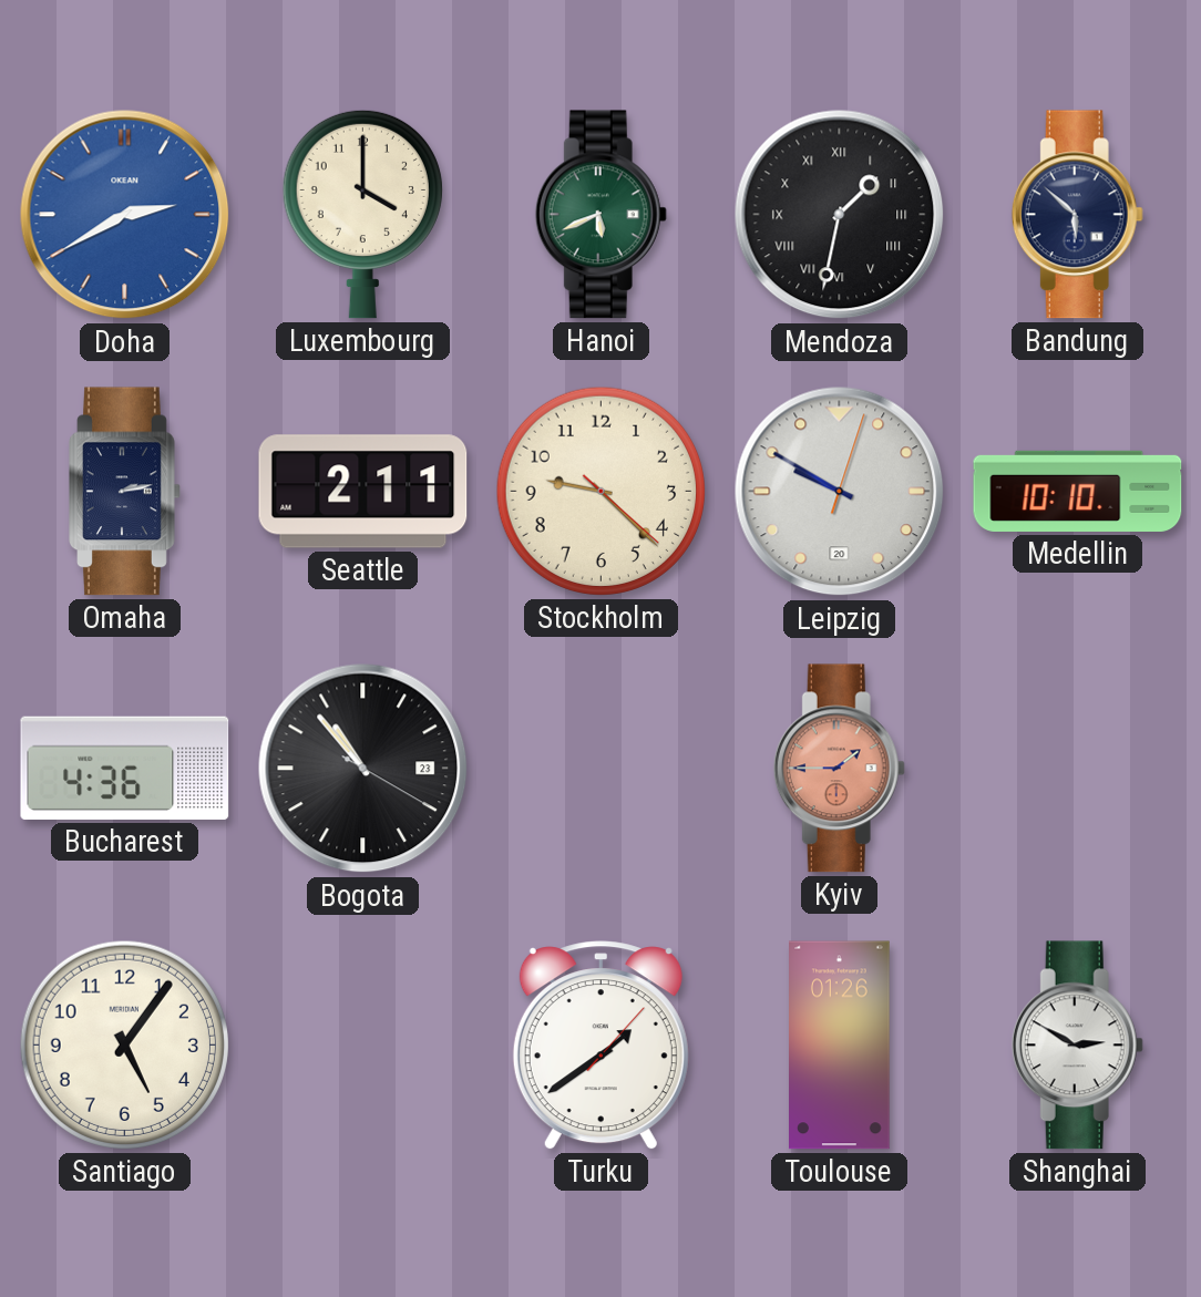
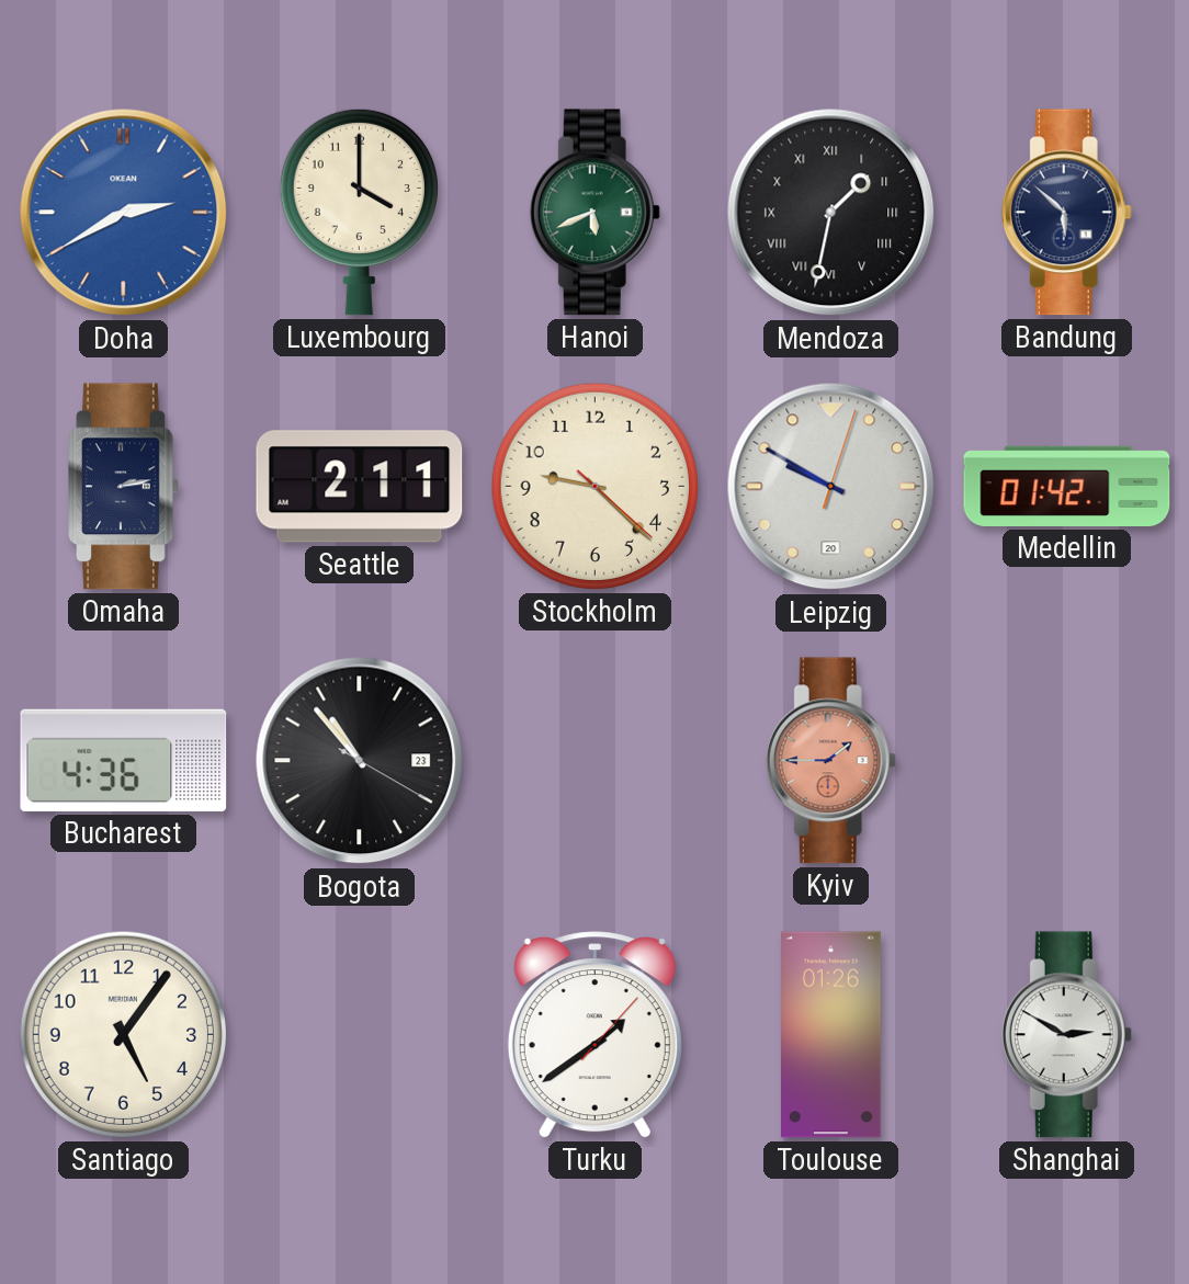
Medellin: 10:10 -> 01:42
